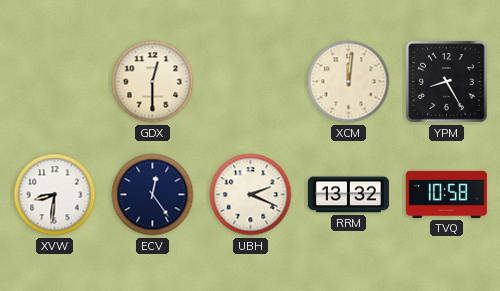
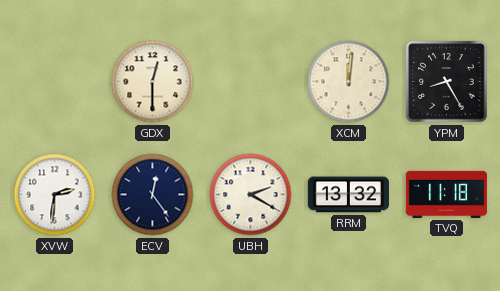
XVW: 8:31 -> 2:31
UBH: 2:19 -> 2:20
TVQ: 10:58 -> 11:18
